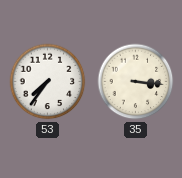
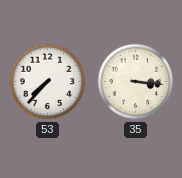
53: 7:36 -> 7:37
